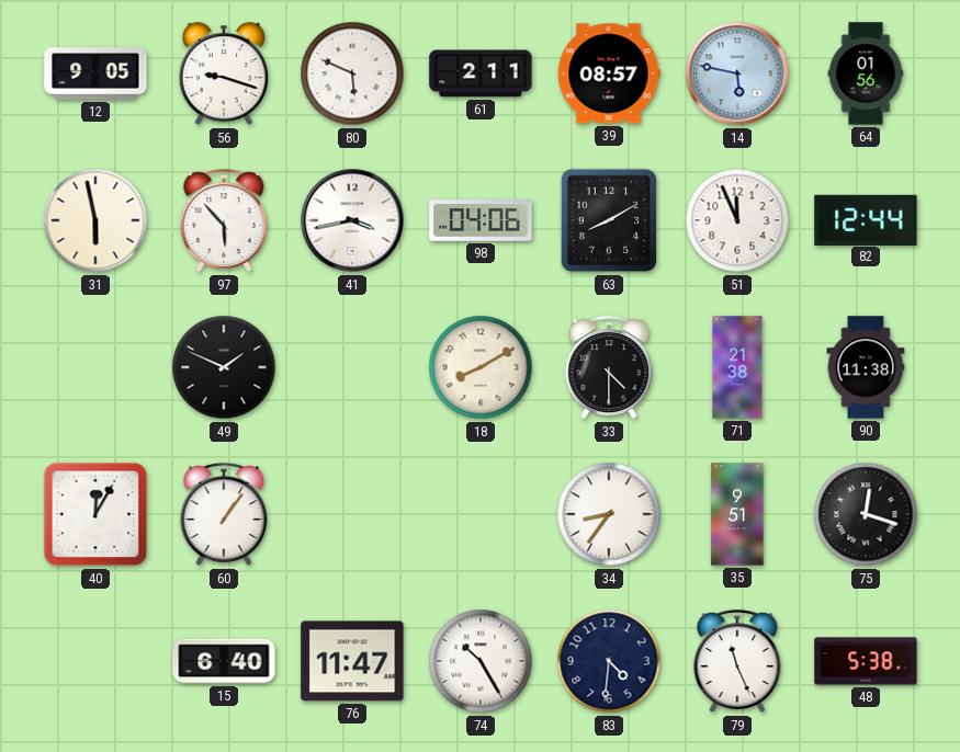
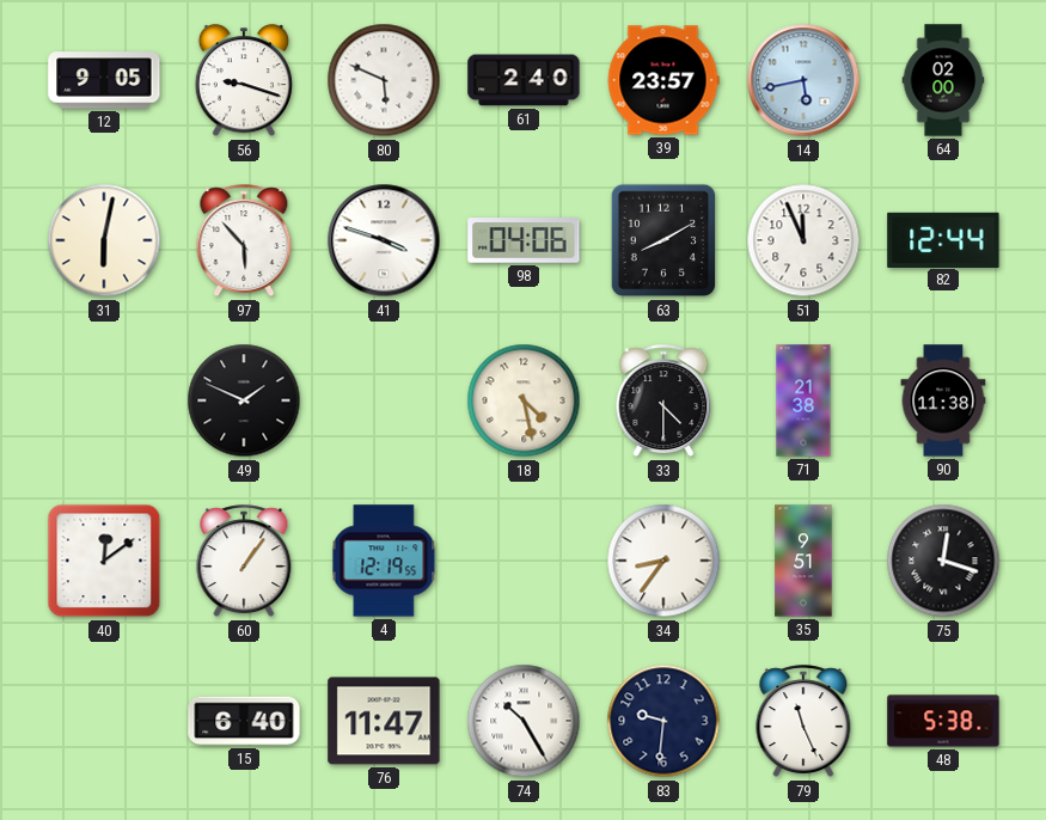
61: 2:11 -> 2:40
39: 08:57 -> 23:57
14: 5:47 -> 5:43
64: 01:56 -> 02:00
31: 5:58 -> 6:02
41: 3:43 -> 3:48
18: 8:10 -> 4:28
40: 12:05 -> 12:09
4: none -> 12:19
83: 4:31 -> 9:31
